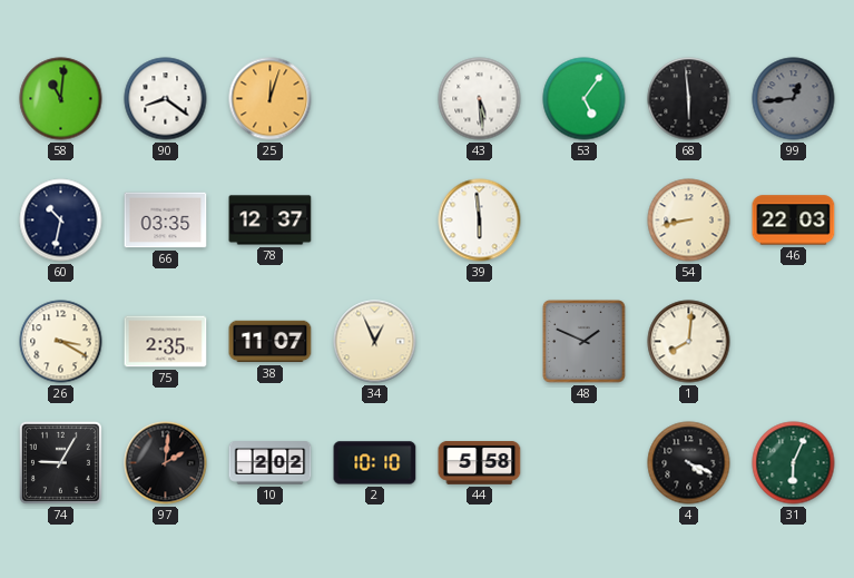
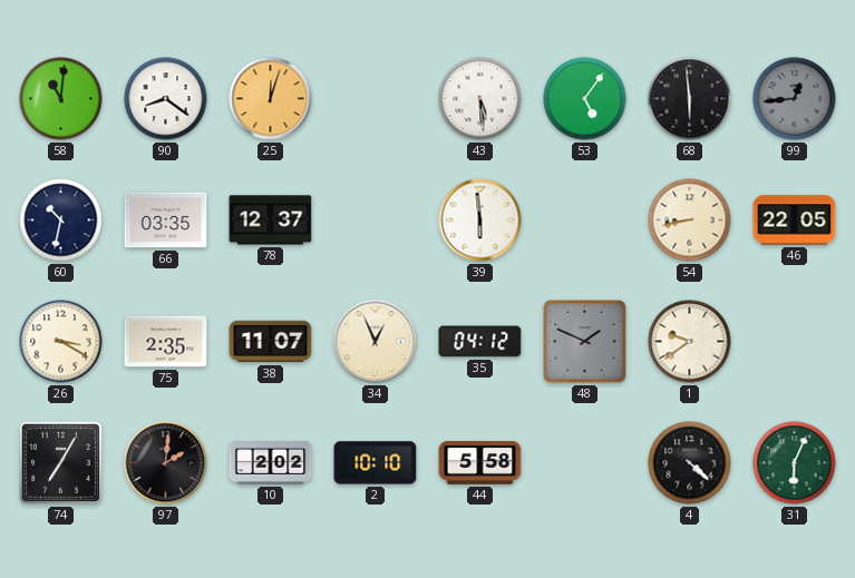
46: 22:03 -> 22:05
35: none -> 04:12
1: 8:01 -> 9:39
74: 9:05 -> 7:05
4: 4:19 -> 4:22
